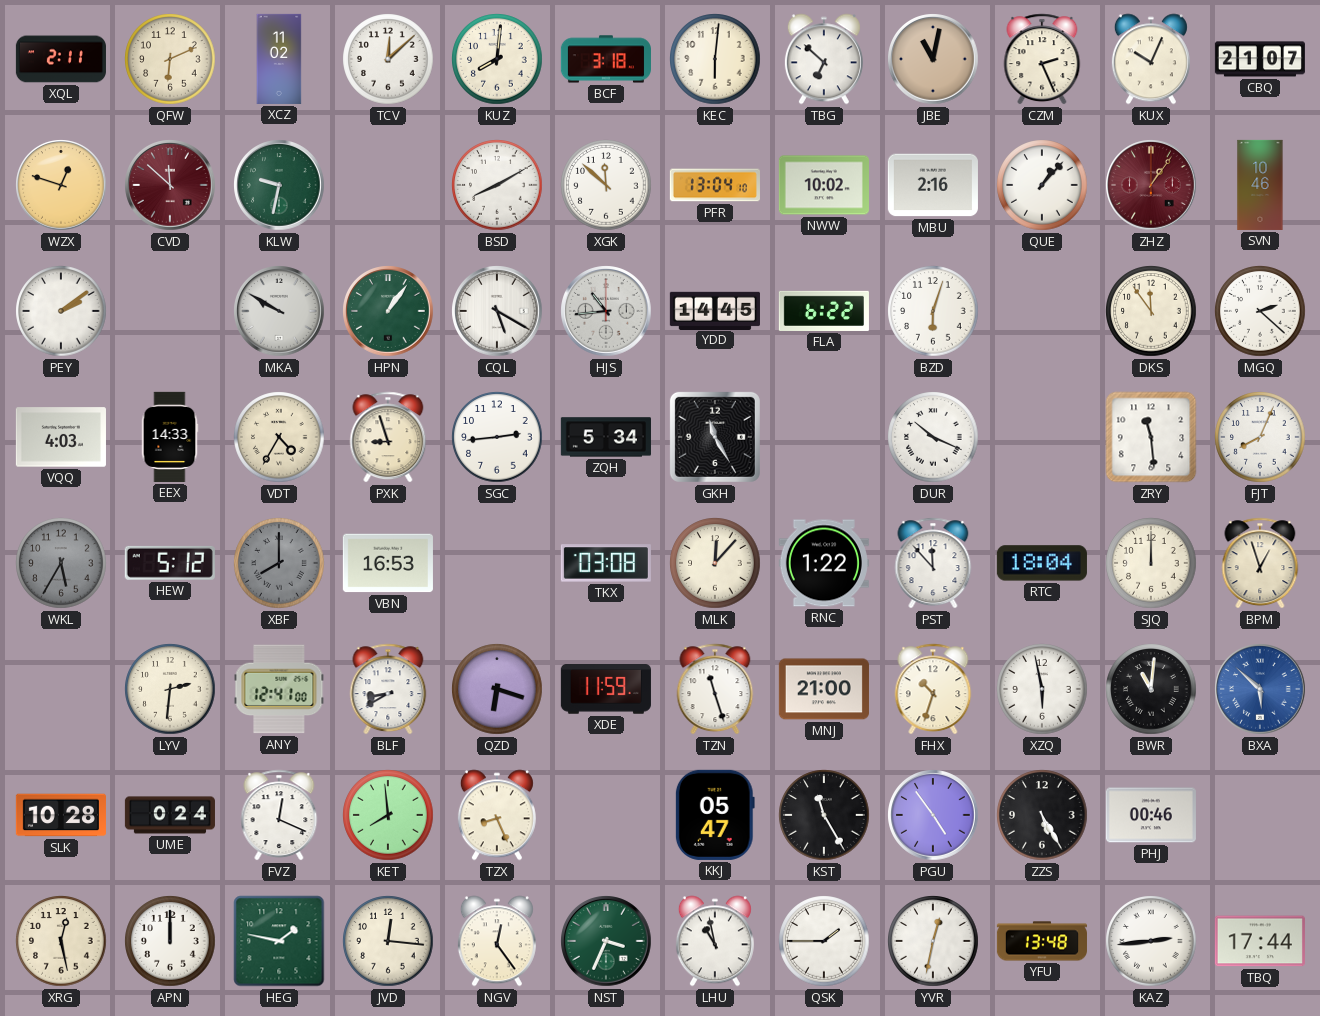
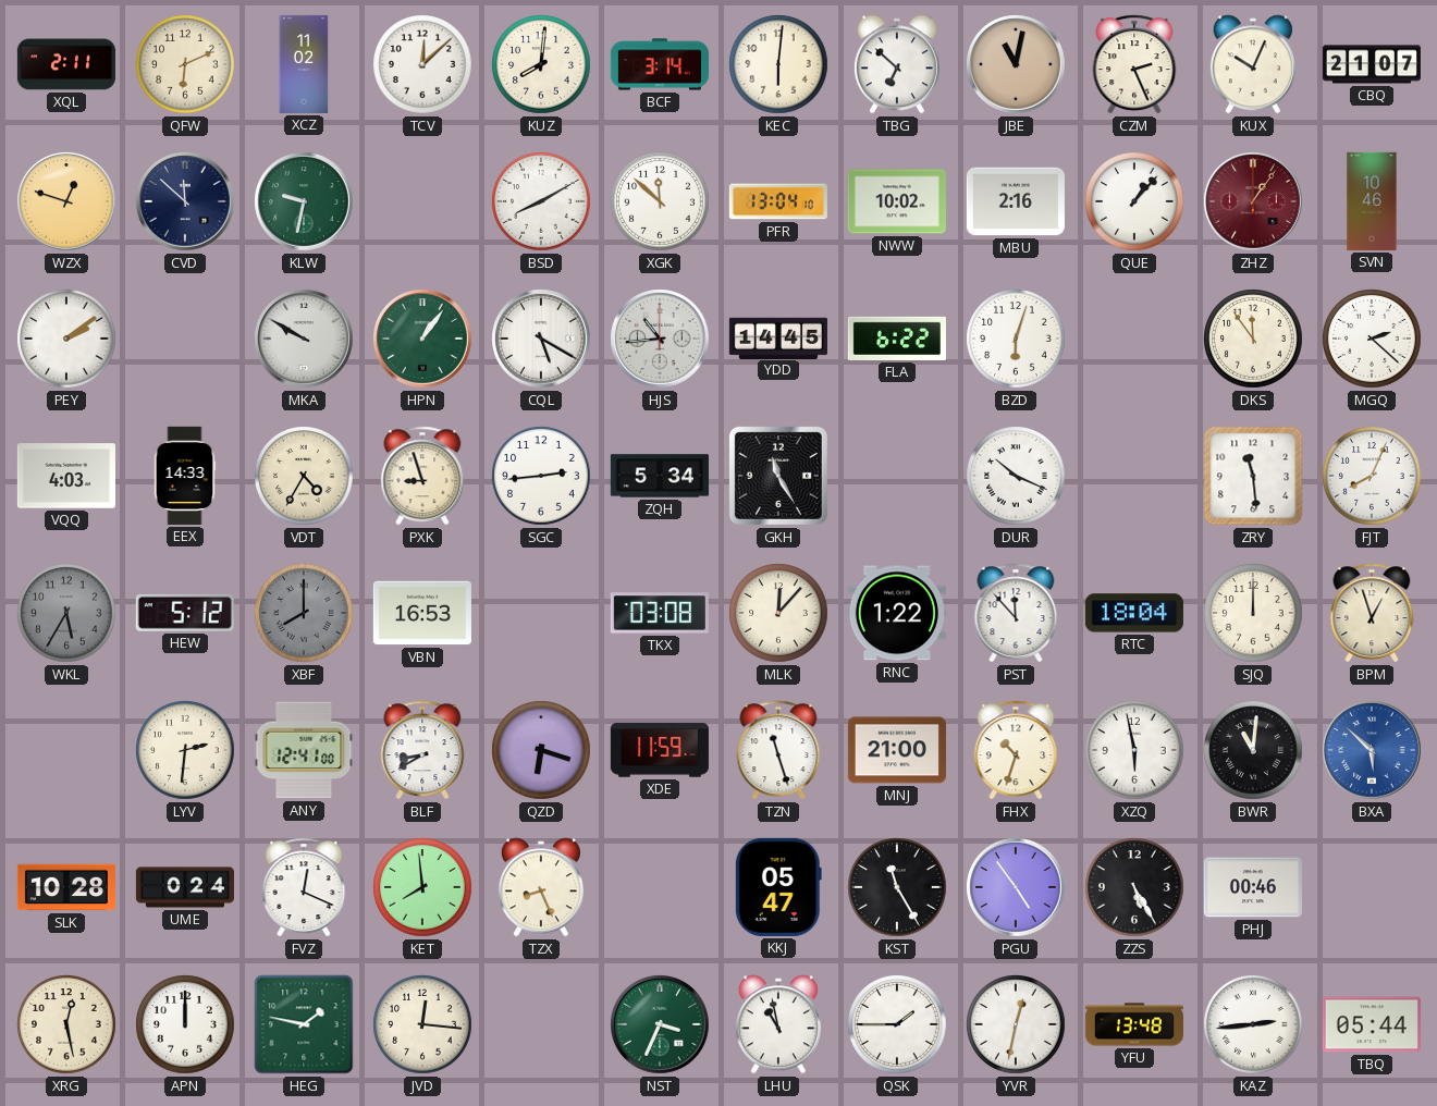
BCF: 3:18 -> 3:14
CVD dial: burgundy -> navy
NGV: 12:24 -> none
TBQ: 17:44 -> 05:44
